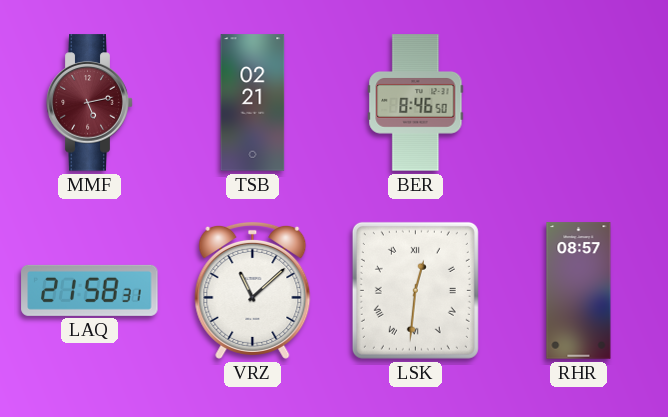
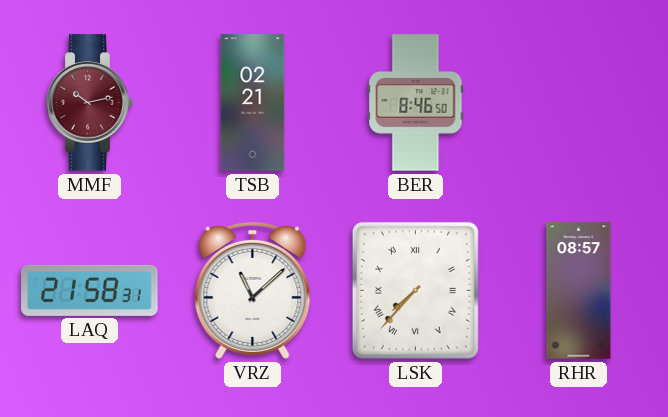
MMF: 5:13 -> 10:13
LSK: 12:31 -> 7:37
